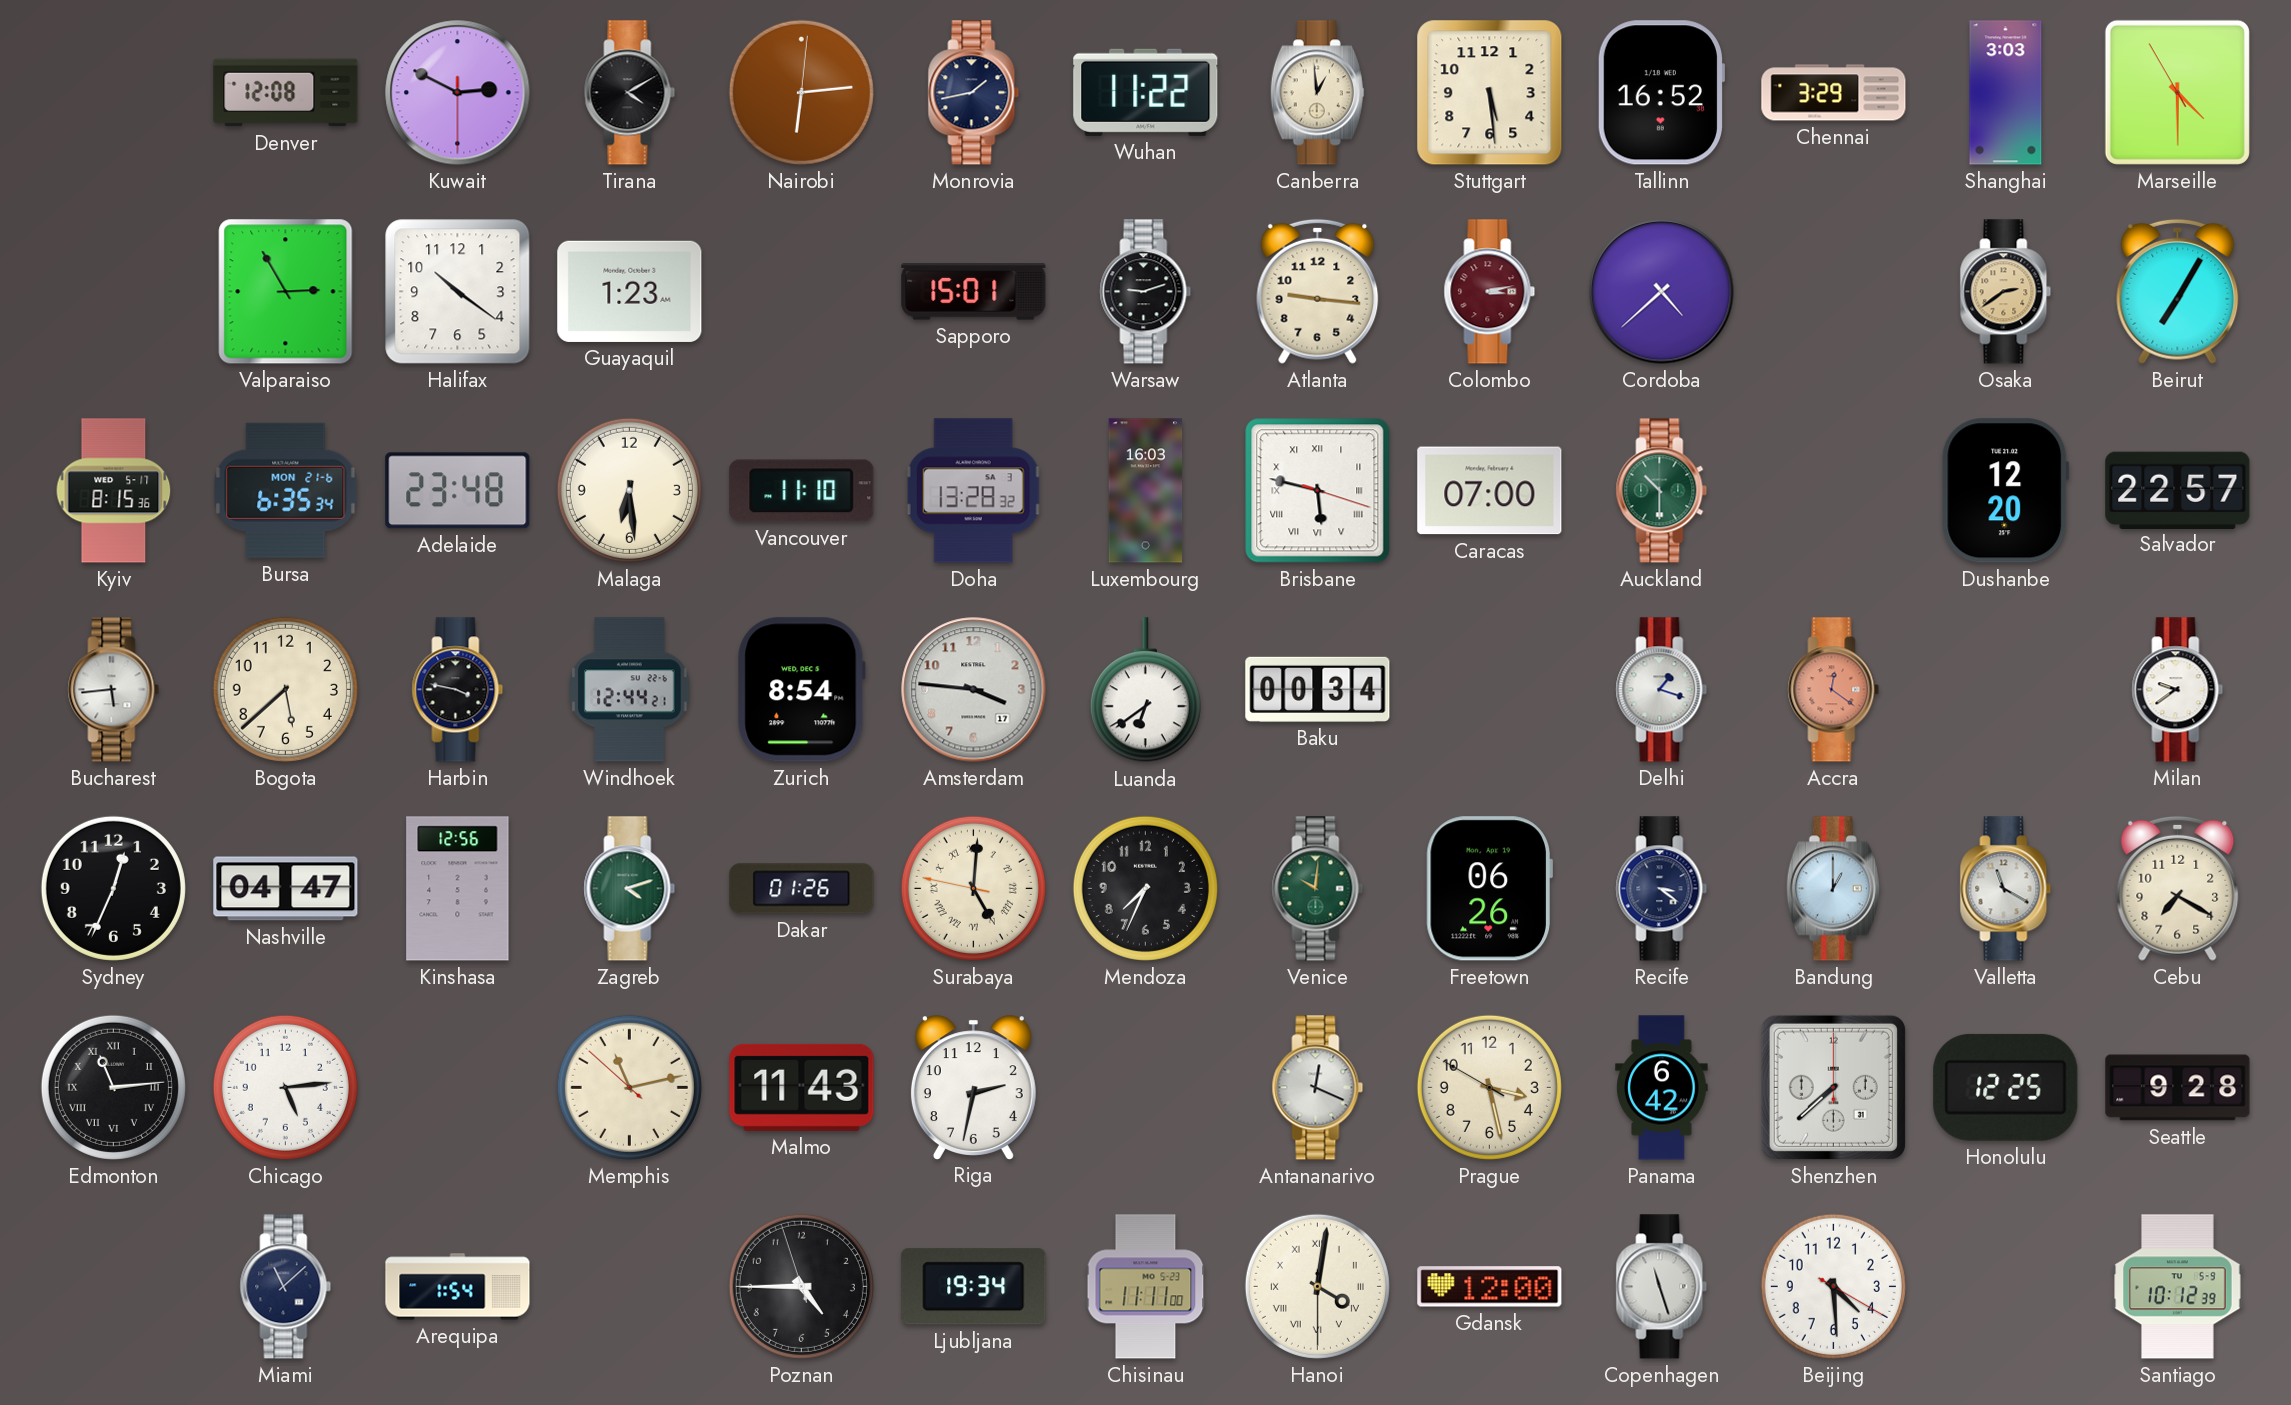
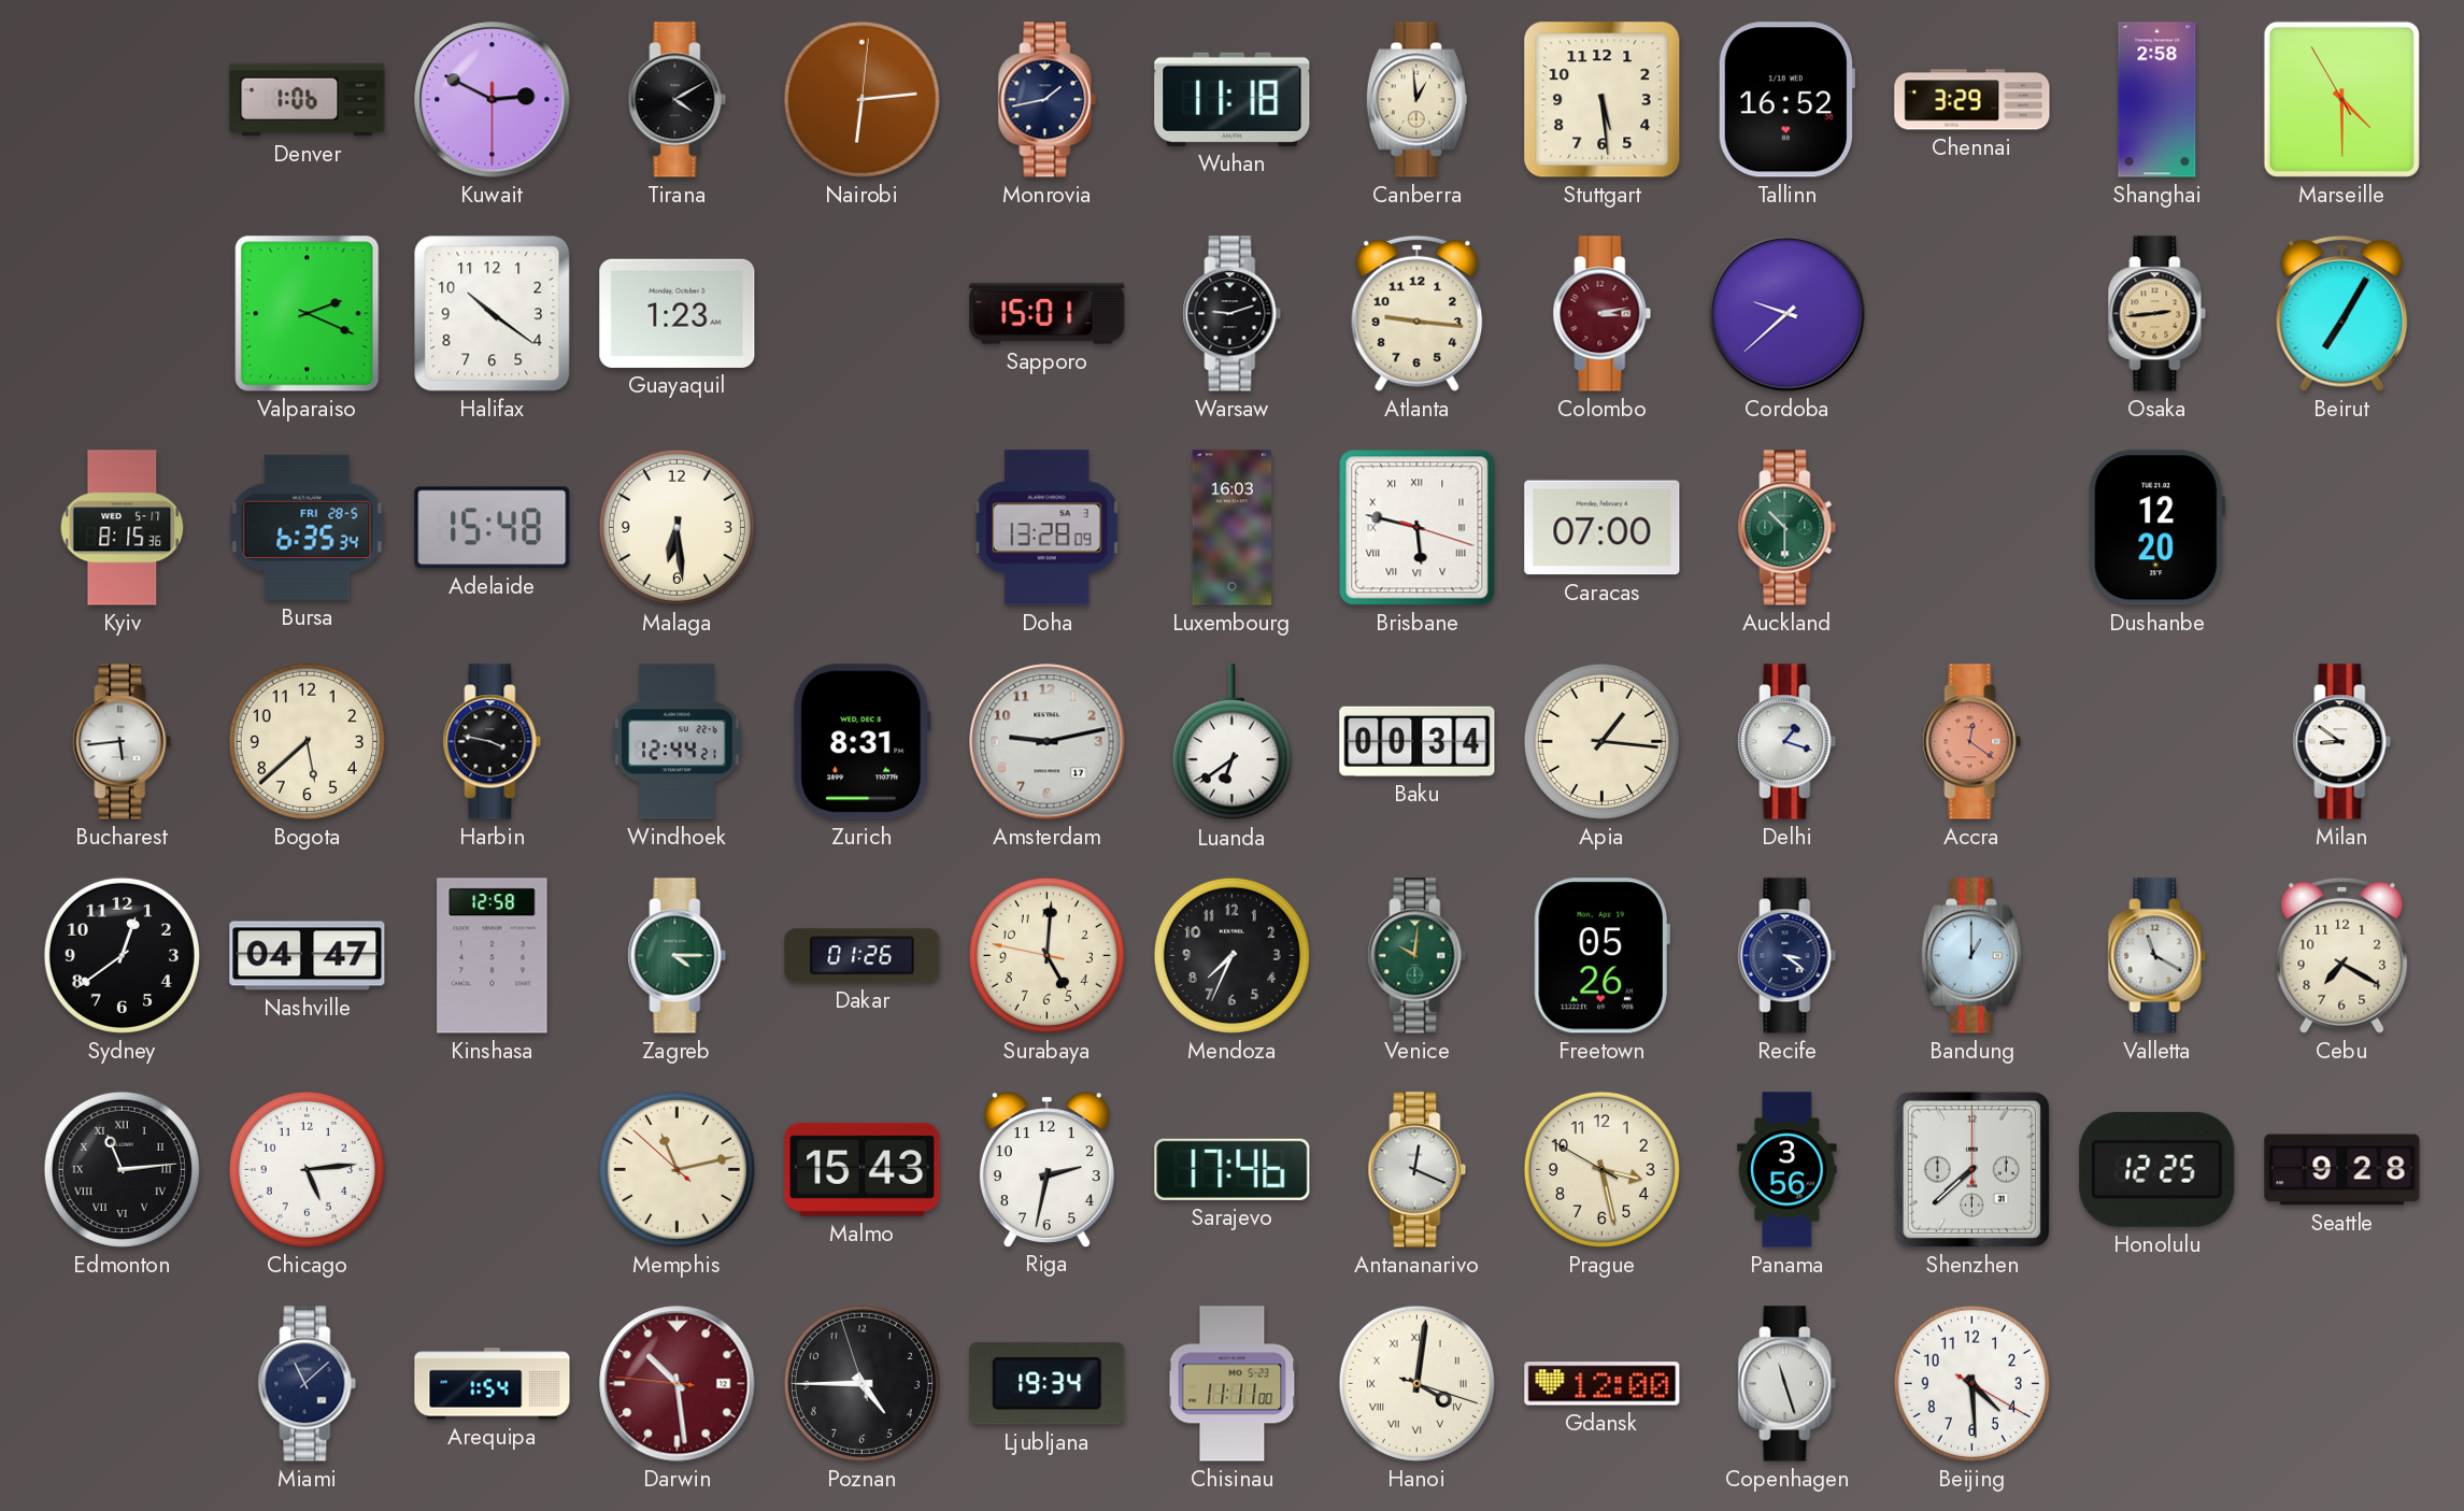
Denver: 12:08 -> 1:06
Wuhan: 11:22 -> 11:18
Shanghai: 3:03 -> 2:58
Valparaiso: 2:55 -> 2:19
Cordoba: 4:38 -> 9:38
Osaka: 2:39 -> 2:44
Bursa date: MON 21-6 -> FRI 28-5
Adelaide: 23:48 -> 15:48
Vancouver: 11:10 -> none
Doha: 13:28:32 -> 13:28:09
Salvador: 22:57 -> none
Zurich: 8:54 -> 8:31
Amsterdam: 3:46 -> 9:13
Apia: none -> 1:16
Milan: 9:39 -> 8:51
Sydney: 12:34 -> 12:39
Kinshasa: 12:56 -> 12:58
Zagreb: 4:12 -> 4:15
Surabaya numerals: Roman -> Arabic
Freetown: 06:26 -> 05:26
Malmo: 11:43 -> 15:43
Sarajevo: none -> 17:46
Panama: 6:42 -> 3:56
Darwin: none -> 10:28
Hanoi: 4:01:30 -> 4:01:18
Santiago: 10:12 -> none
